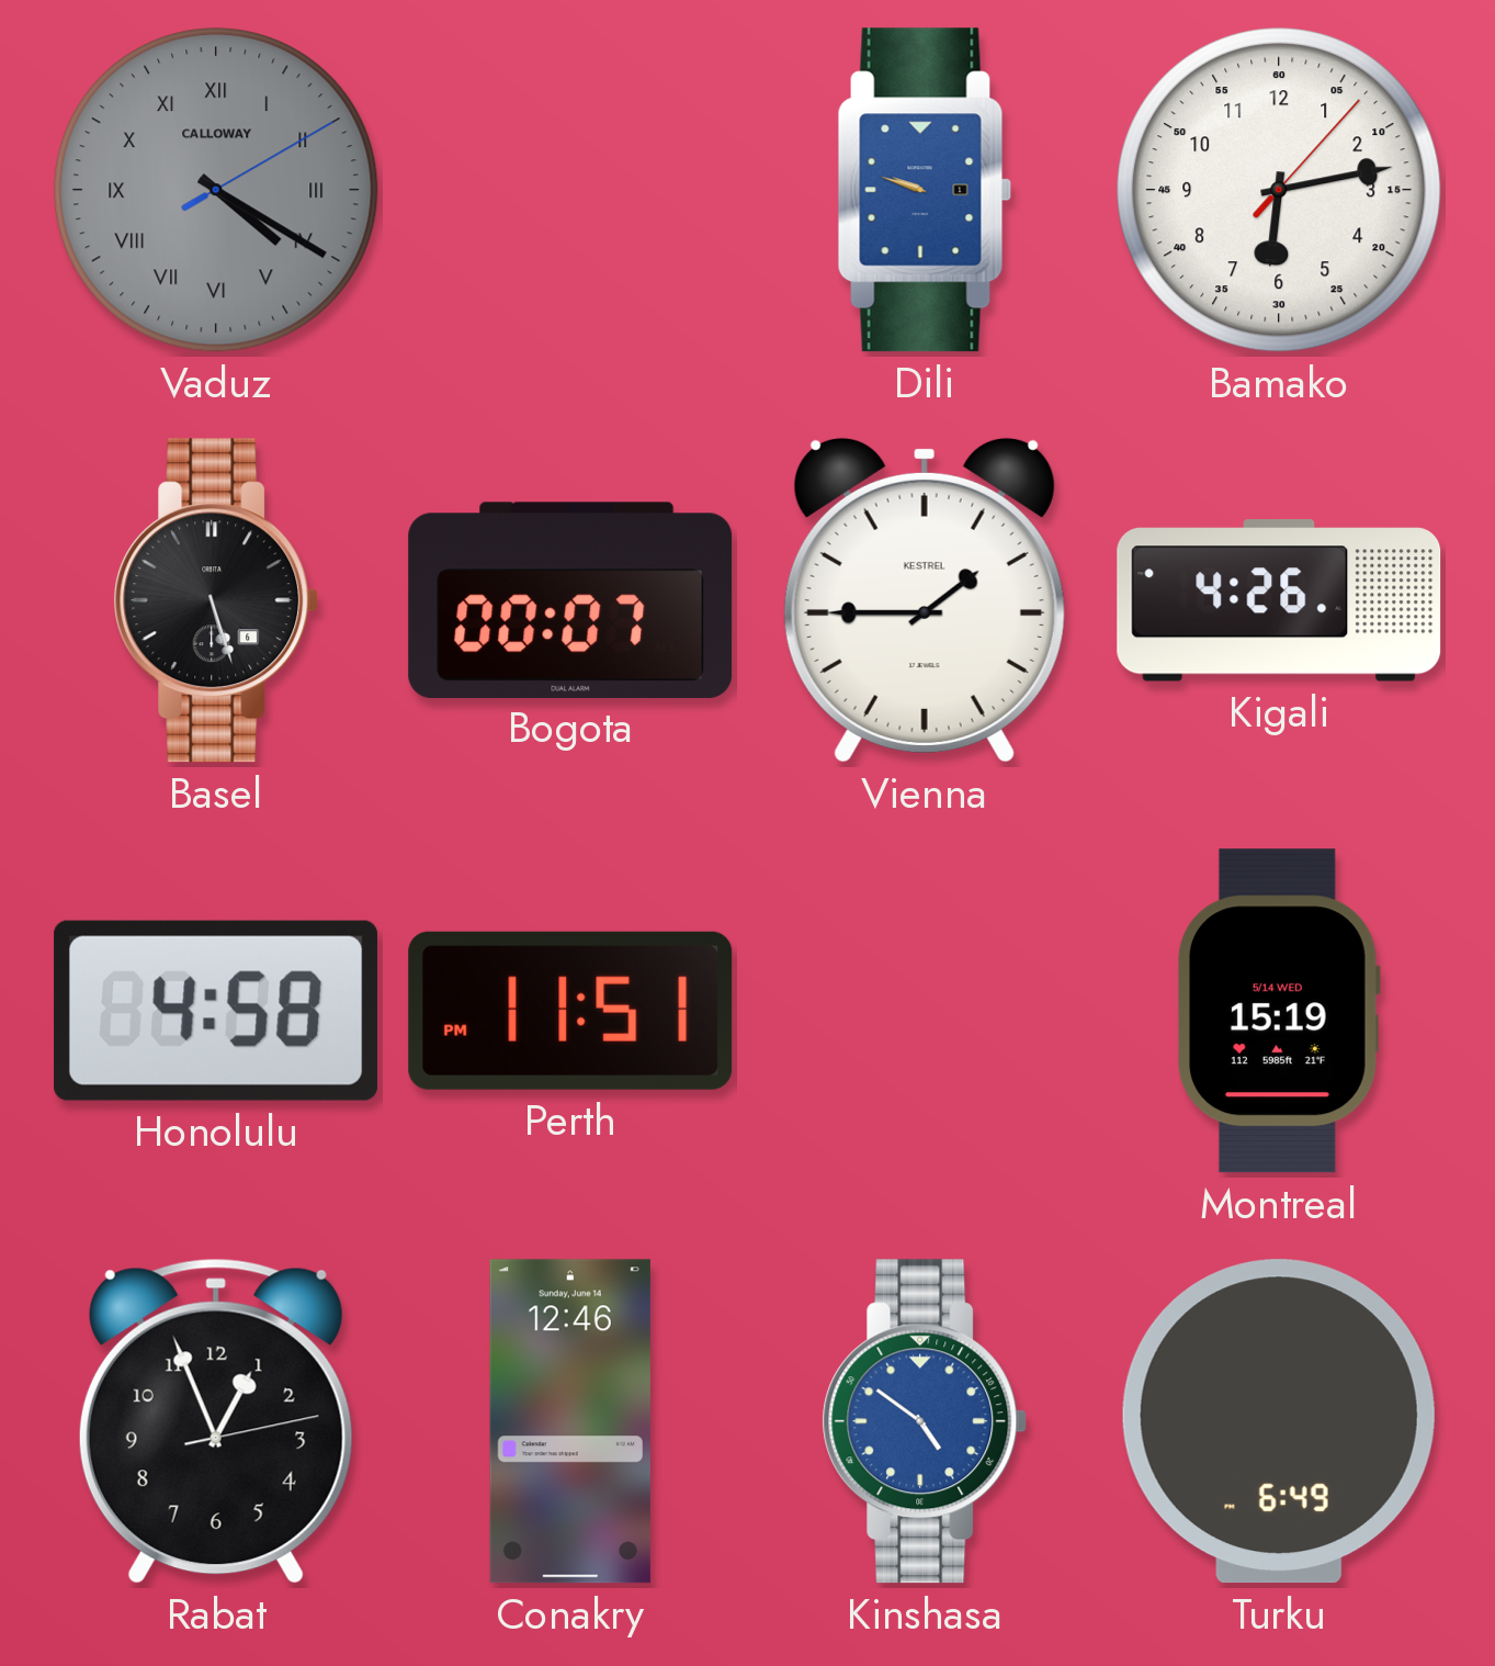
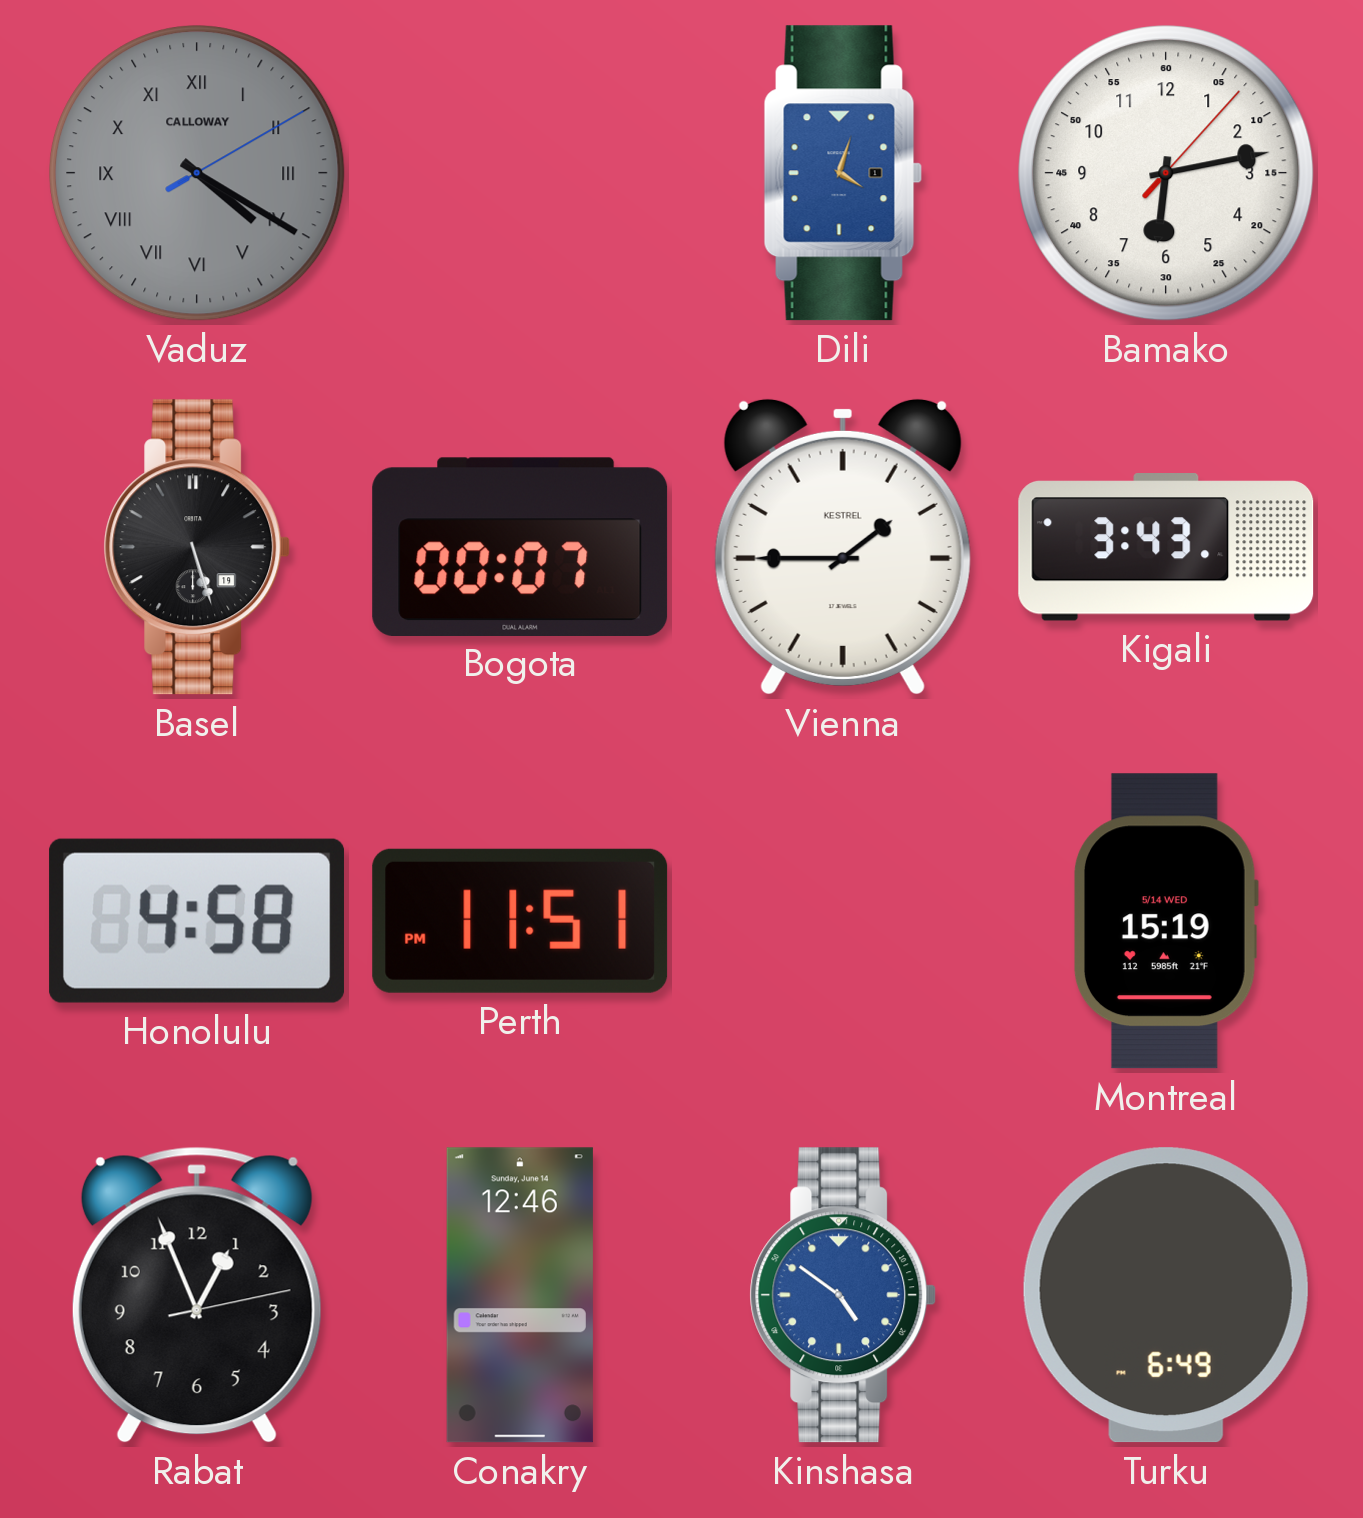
Dili: 9:48 -> 4:03
Basel date: 6 -> 19
Kigali: 4:26 -> 3:43
